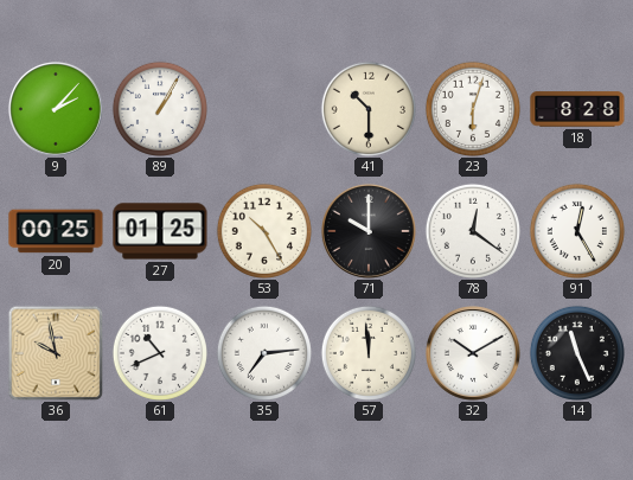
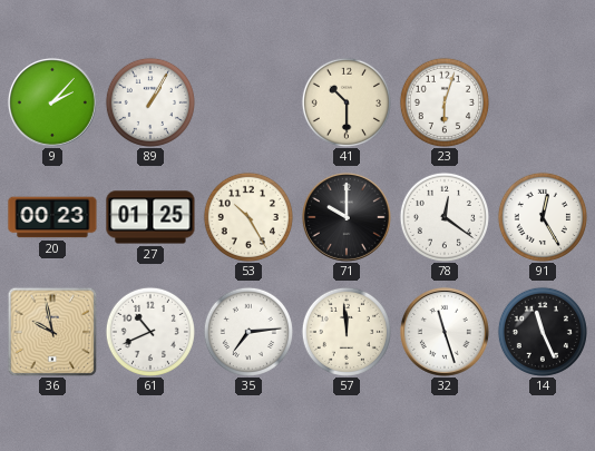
18: 8:28 -> none
20: 00:25 -> 00:23
32: 10:10 -> 11:27
